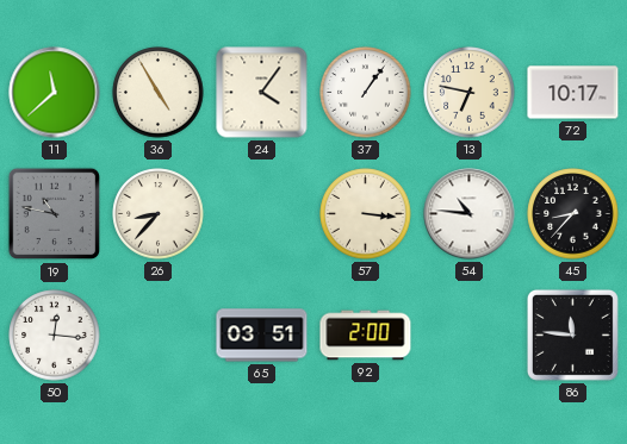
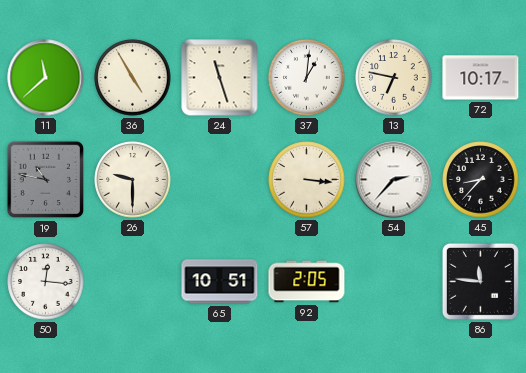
24: 4:06 -> 11:27
37: 1:06 -> 1:01
26: 8:37 -> 9:30
54: 10:46 -> 2:37
65: 03:51 -> 10:51
92: 2:00 -> 2:05
